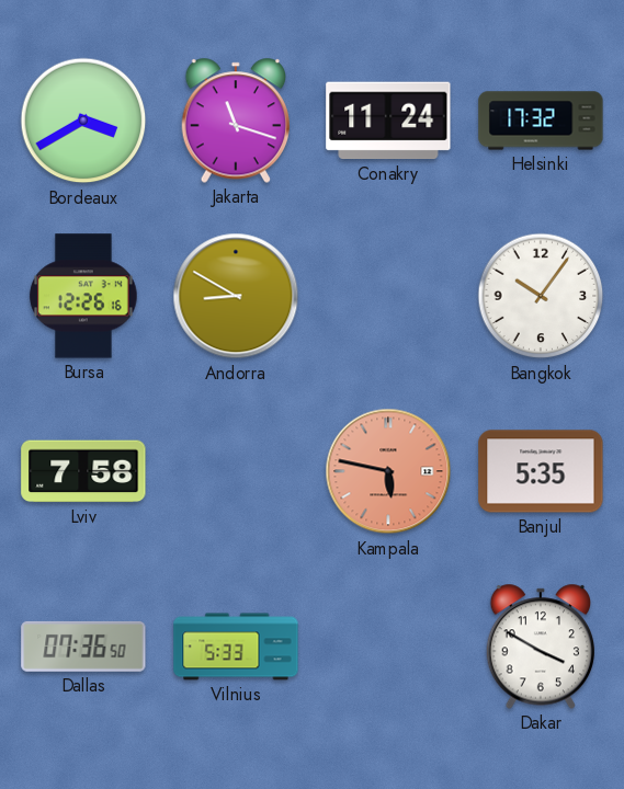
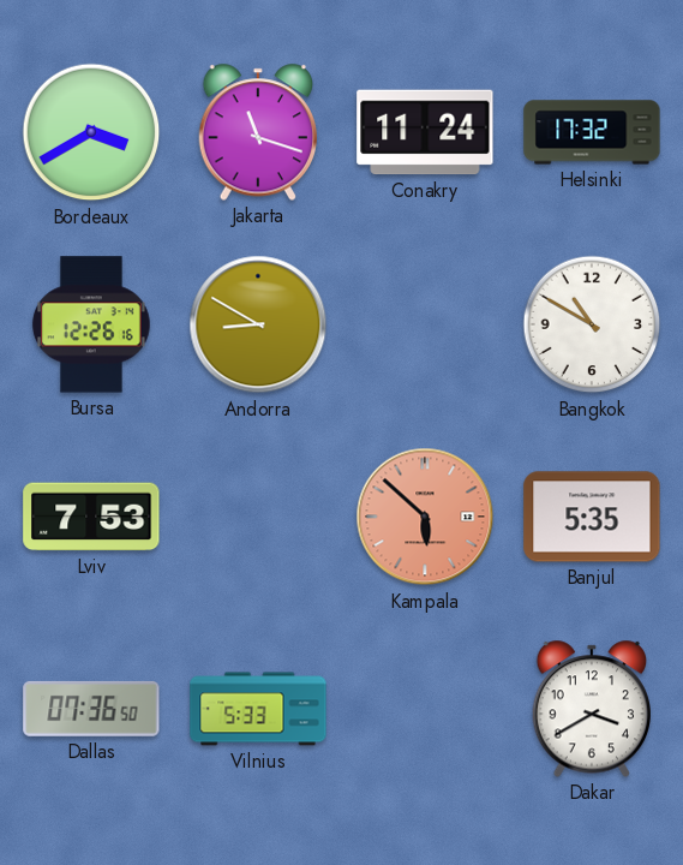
Bangkok: 10:06 -> 10:50
Lviv: 7:58 -> 7:53
Kampala: 5:47 -> 5:52
Dakar: 3:50 -> 3:40
